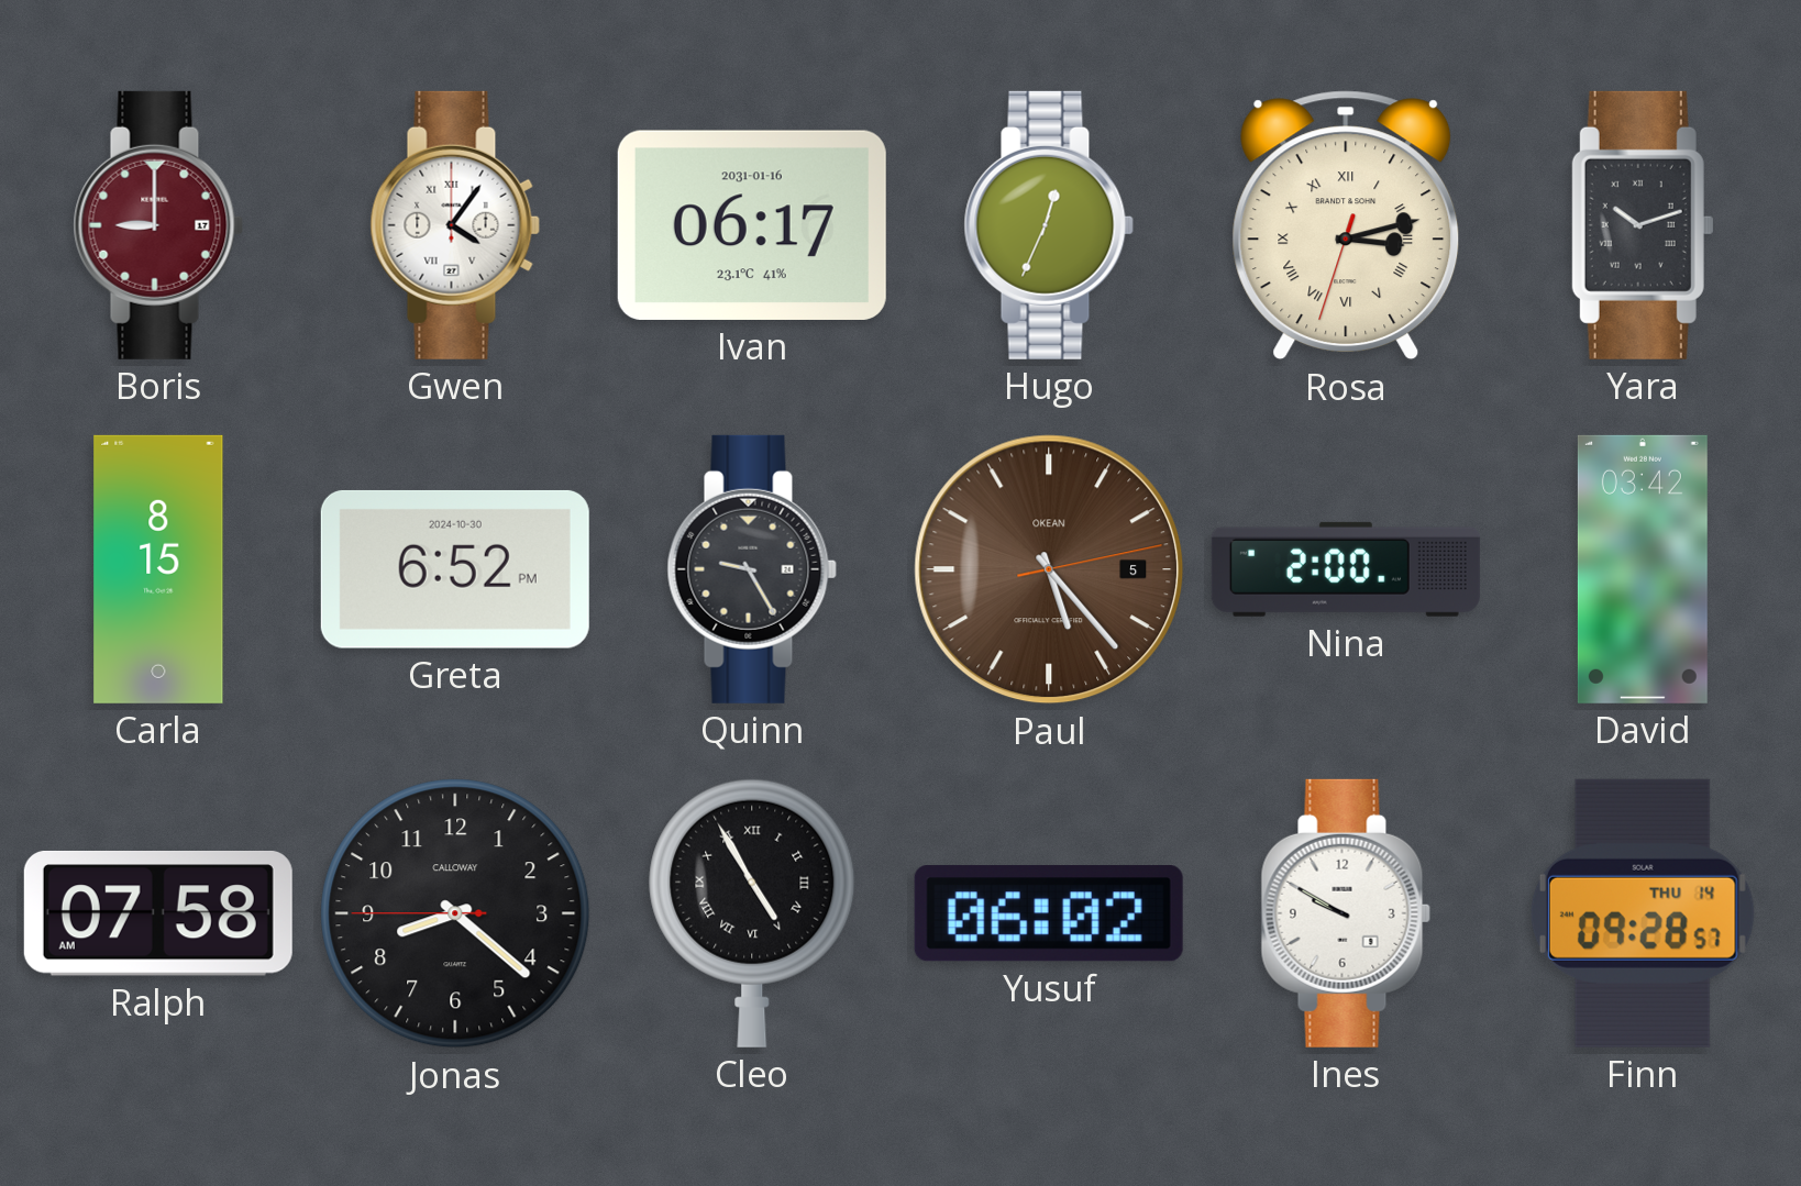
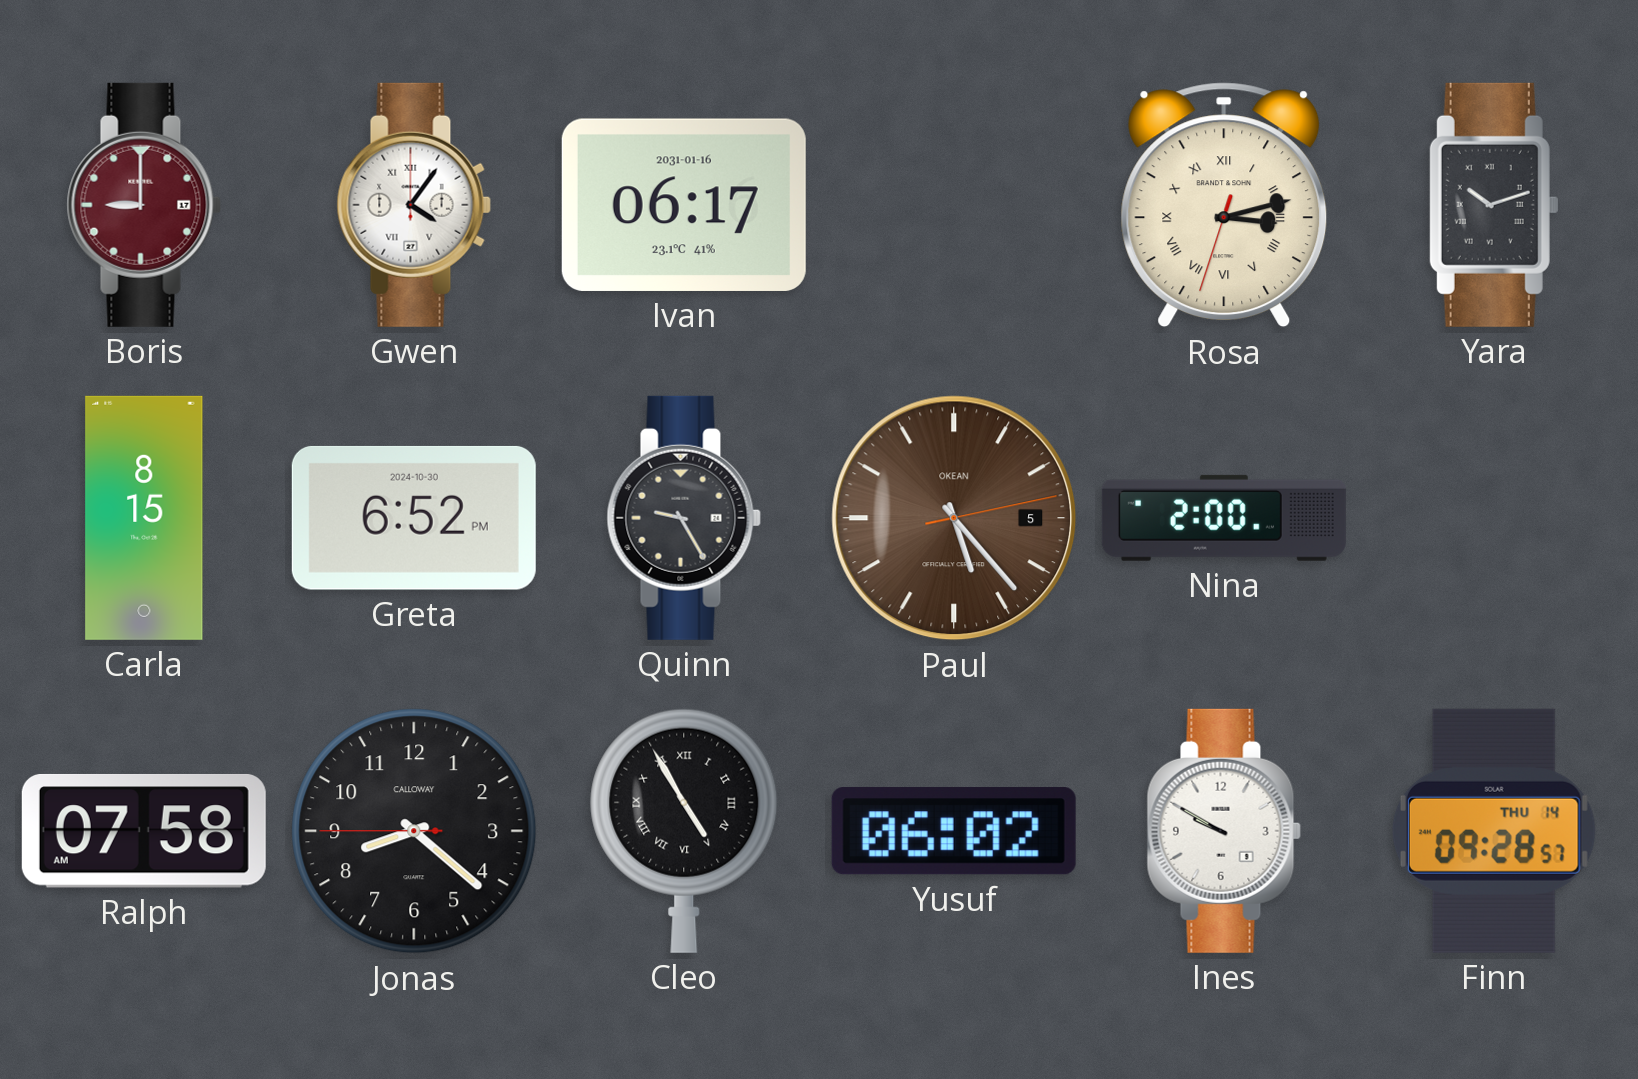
Hugo: 12:34 -> none
David: 03:42 -> none
